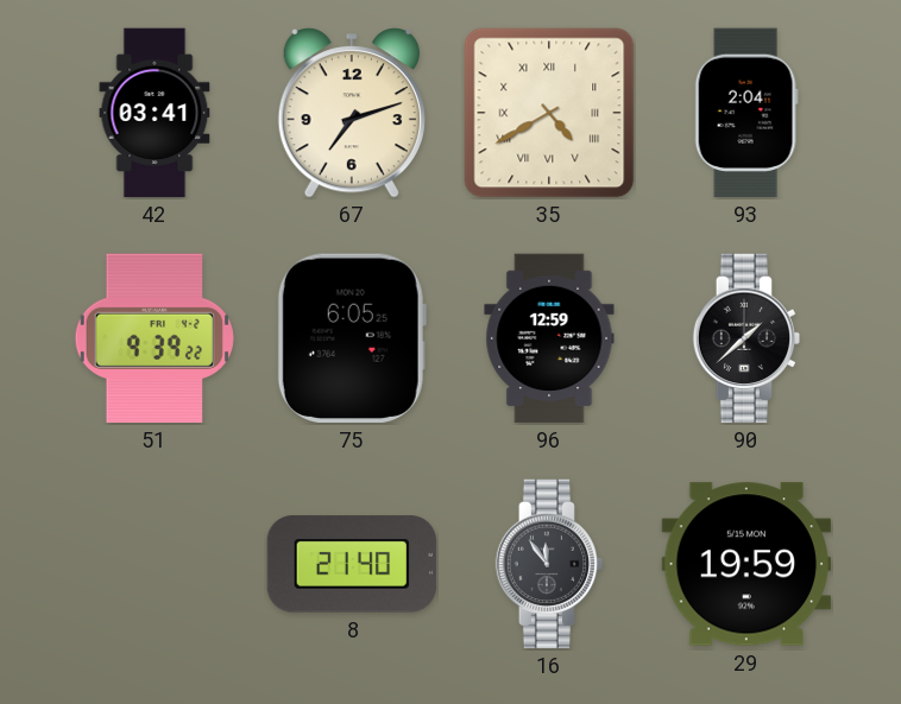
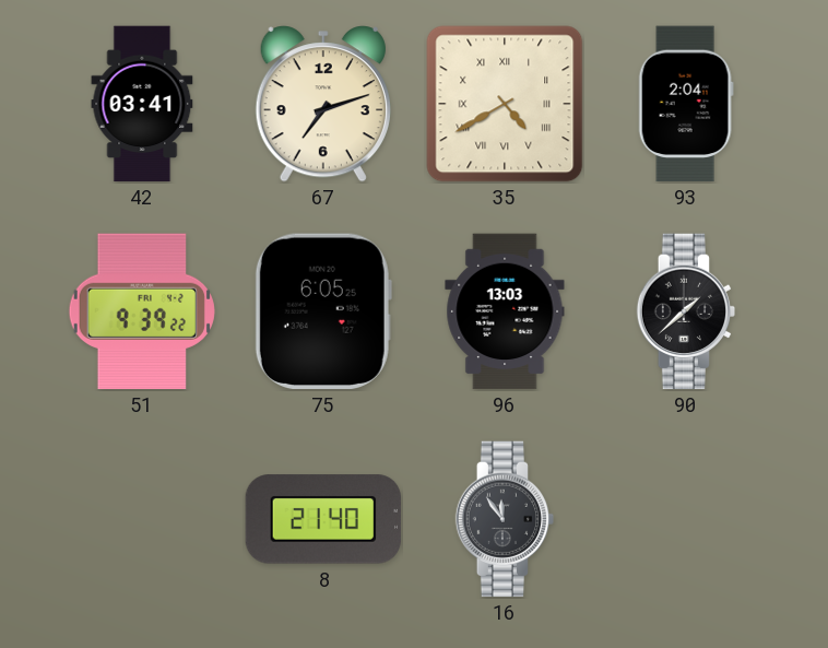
96: 12:59 -> 13:03
29: 19:59 -> none
